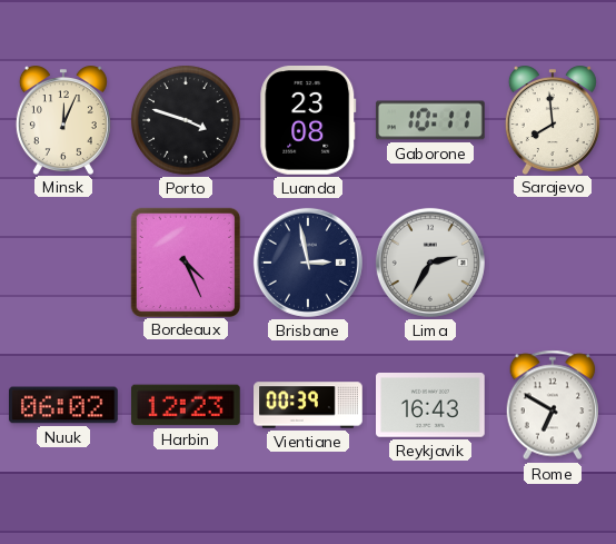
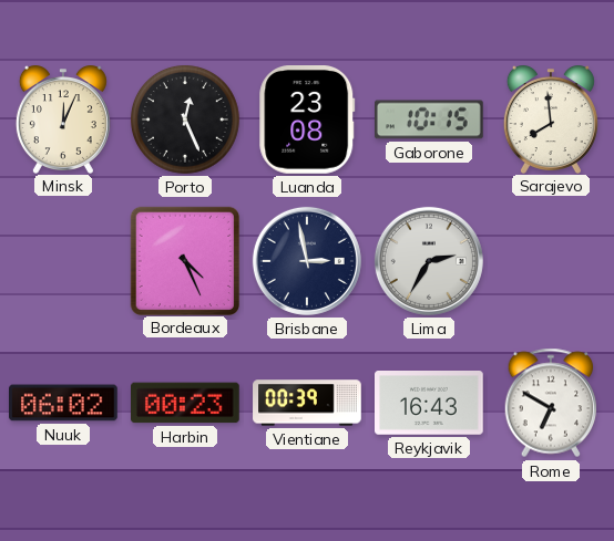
Porto: 3:48 -> 12:26
Gaborone: 10:11 -> 10:15
Harbin: 12:23 -> 00:23
